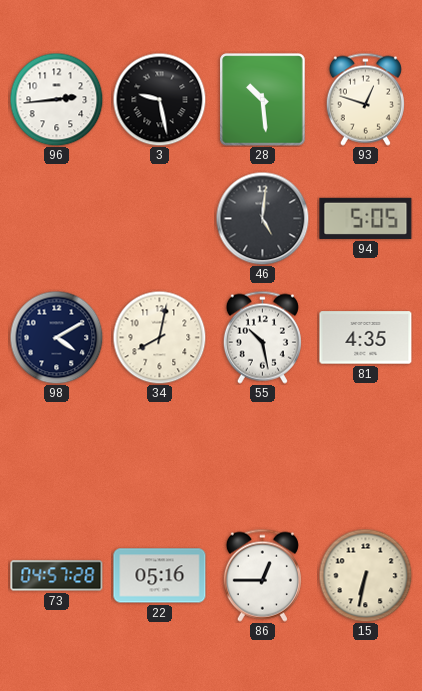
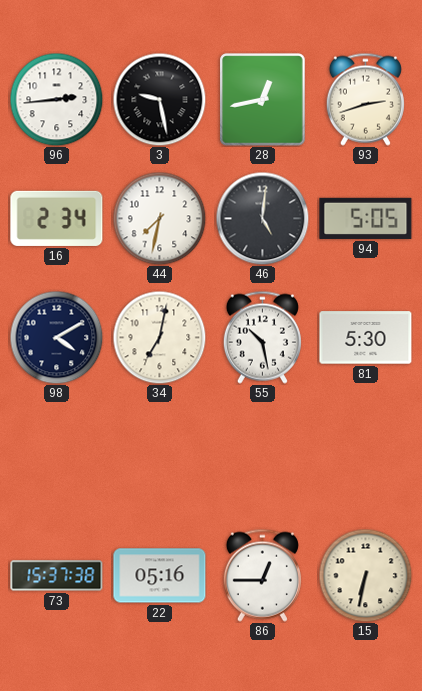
28: 10:29 -> 12:43
93: 12:48 -> 2:42
16: none -> 2:34
44: none -> 7:32
34: 8:02 -> 7:02
81: 4:35 -> 5:30
73: 04:57 -> 15:37
